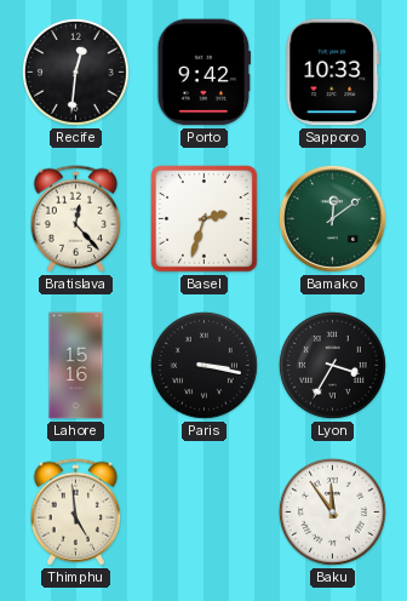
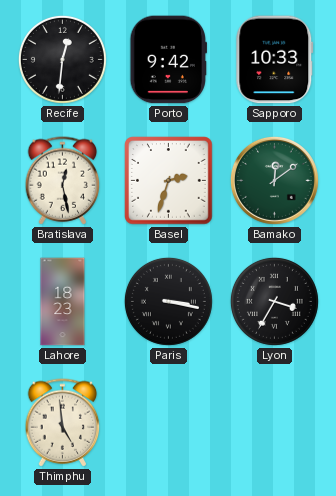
Bratislava: 12:23 -> 12:28
Lahore: 15:16 -> 18:23
Baku: 11:54 -> none
